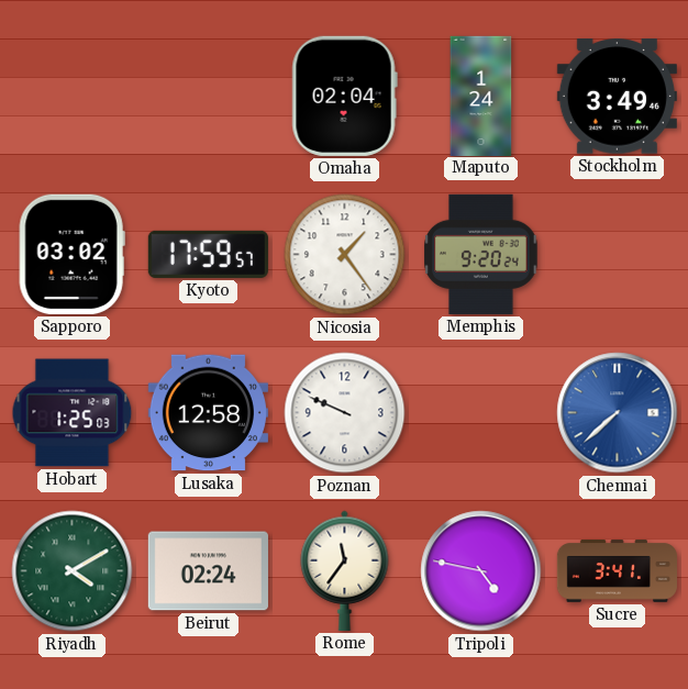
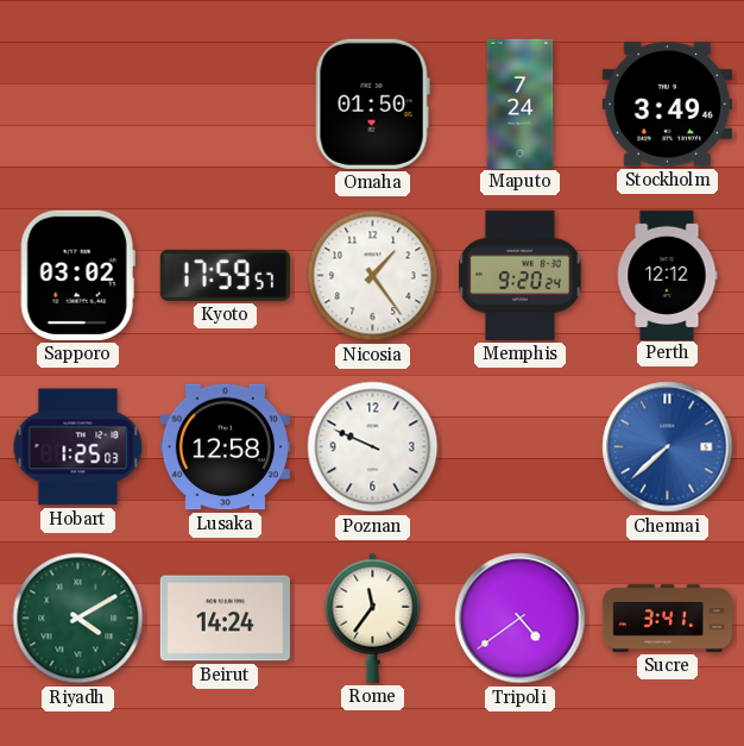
Omaha: 02:04 -> 01:50
Maputo: 1:24 -> 7:24
Perth: none -> 12:12
Beirut: 02:24 -> 14:24
Tripoli: 4:47 -> 4:39
